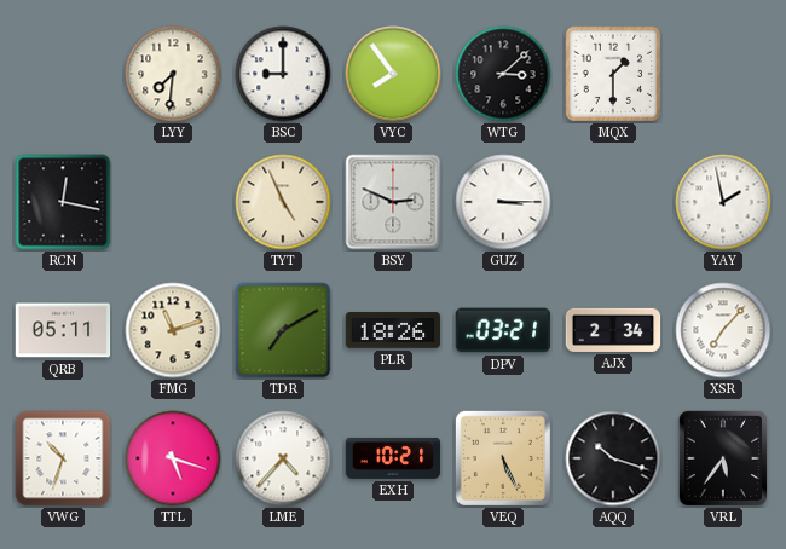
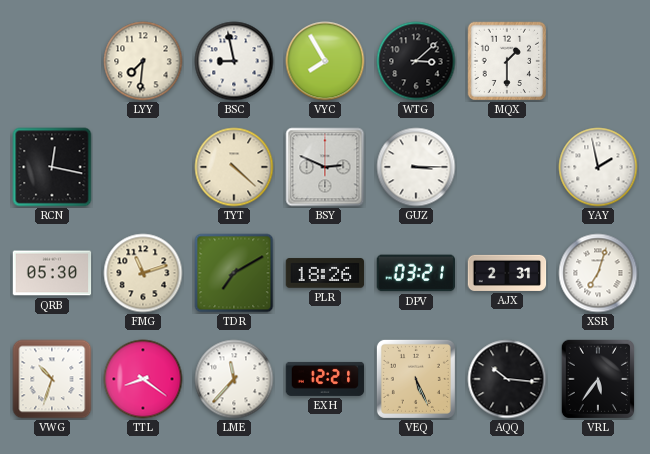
BSC: 9:00 -> 8:58
VYC: 7:54 -> 7:55
TYT: 4:56 -> 4:22
QRB: 05:11 -> 05:30
AJX: 2:34 -> 2:31
XSR: 7:07 -> 7:03
TTL: 5:18 -> 8:21
LME: 4:37 -> 11:37
EXH: 10:21 -> 12:21
AQQ: 10:18 -> 10:16
